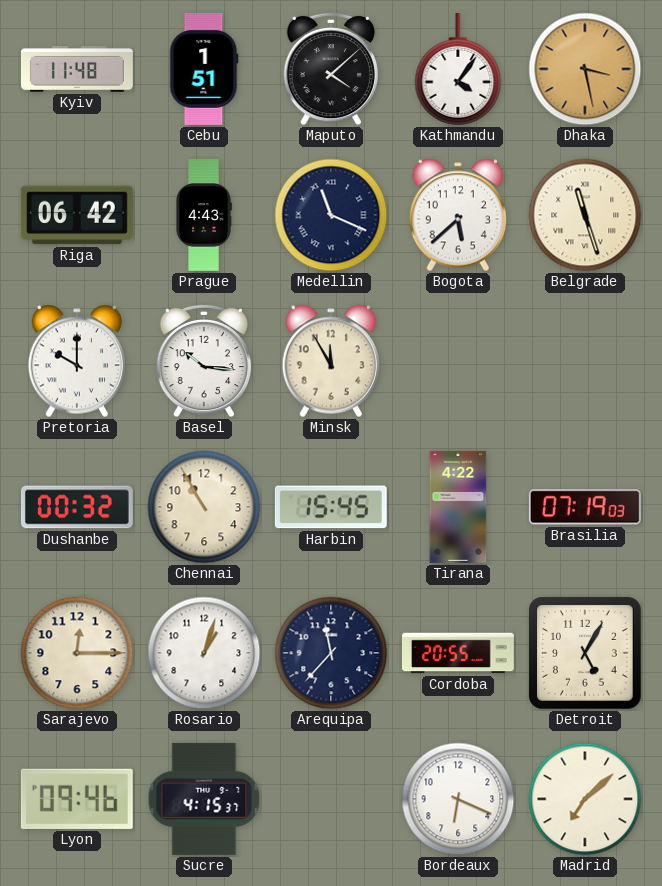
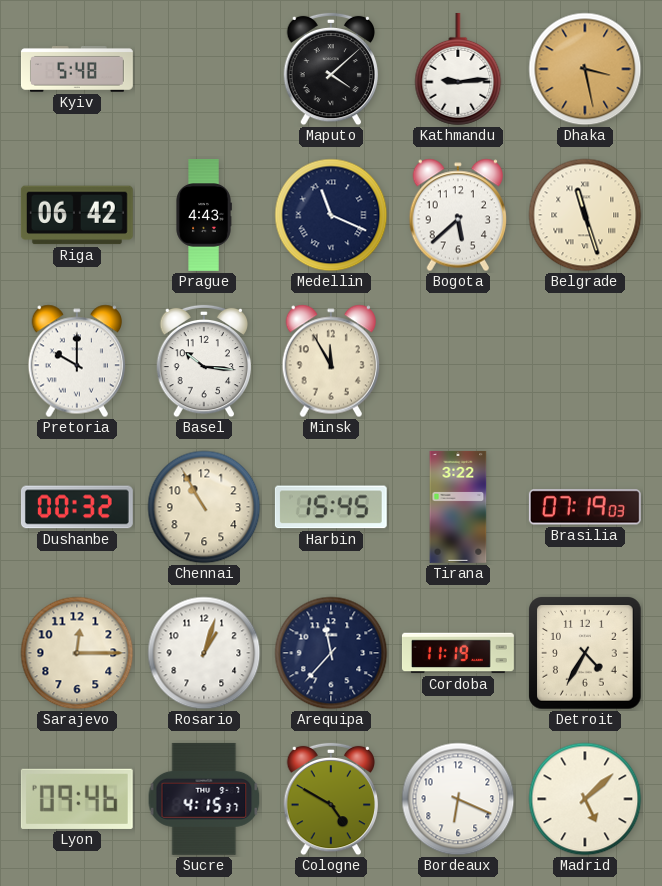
Kyiv: 11:48 -> 5:48
Cebu: 1:51 -> none
Kathmandu: 4:06 -> 9:14
Tirana: 4:22 -> 3:22
Cordoba: 20:55 -> 11:19
Detroit: 5:05 -> 4:35
Cologne: none -> 4:50
Madrid: 7:08 -> 5:08
